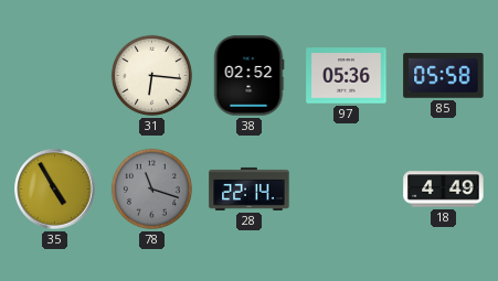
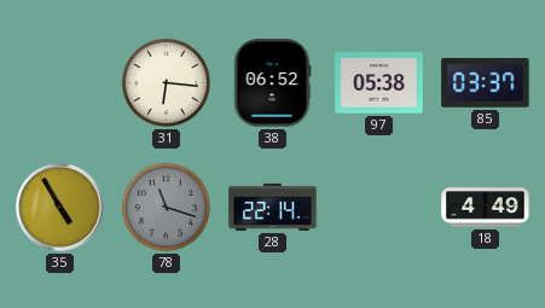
38: 02:52 -> 06:52
97: 05:36 -> 05:38
85: 05:58 -> 03:37
